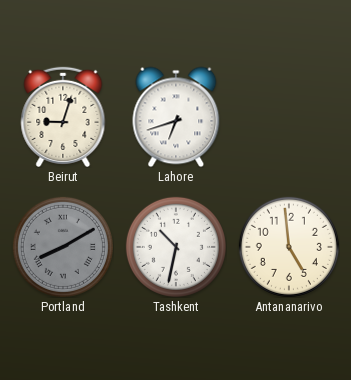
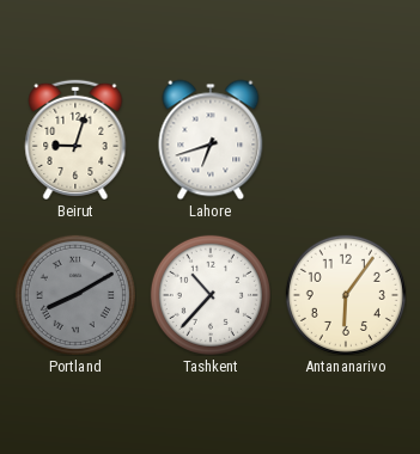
Tashkent: 10:32 -> 10:37
Antananarivo: 4:59 -> 6:06
